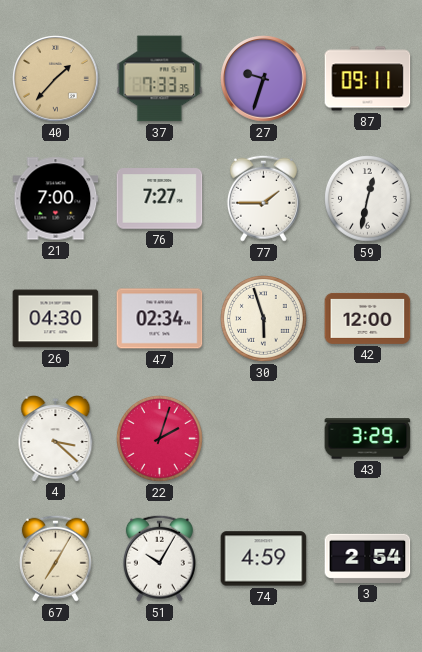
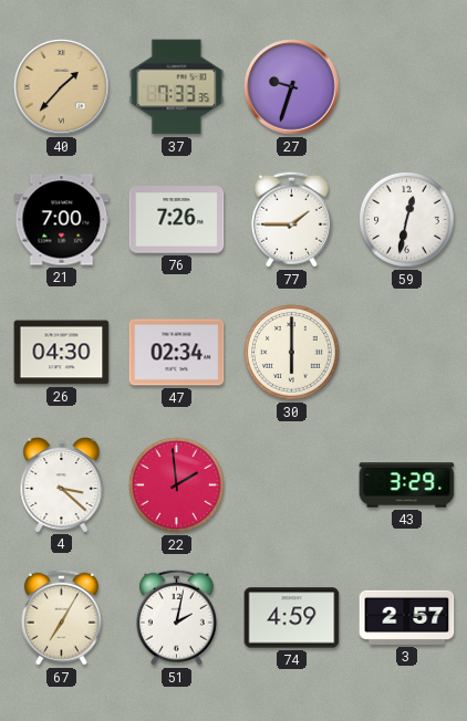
87: 09:11 -> none
76: 7:27 -> 7:26
30: 5:57 -> 6:00
42: 12:00 -> none
22: 2:03 -> 1:59
51: 10:05 -> 2:02
3: 2:54 -> 2:57
